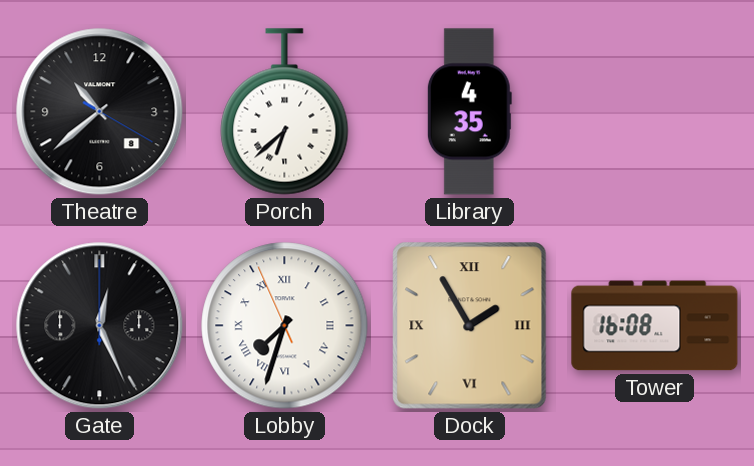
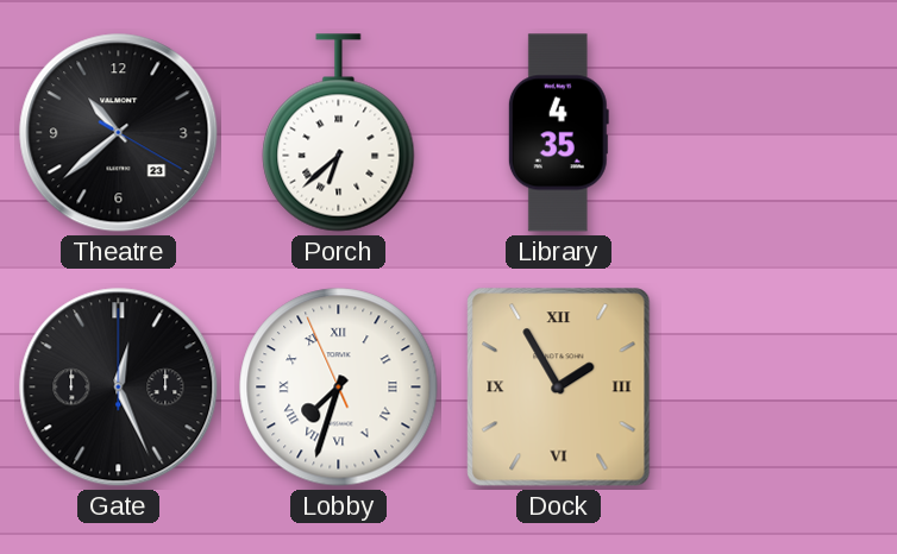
Theatre date: 8 -> 23
Tower: 16:08 -> none
